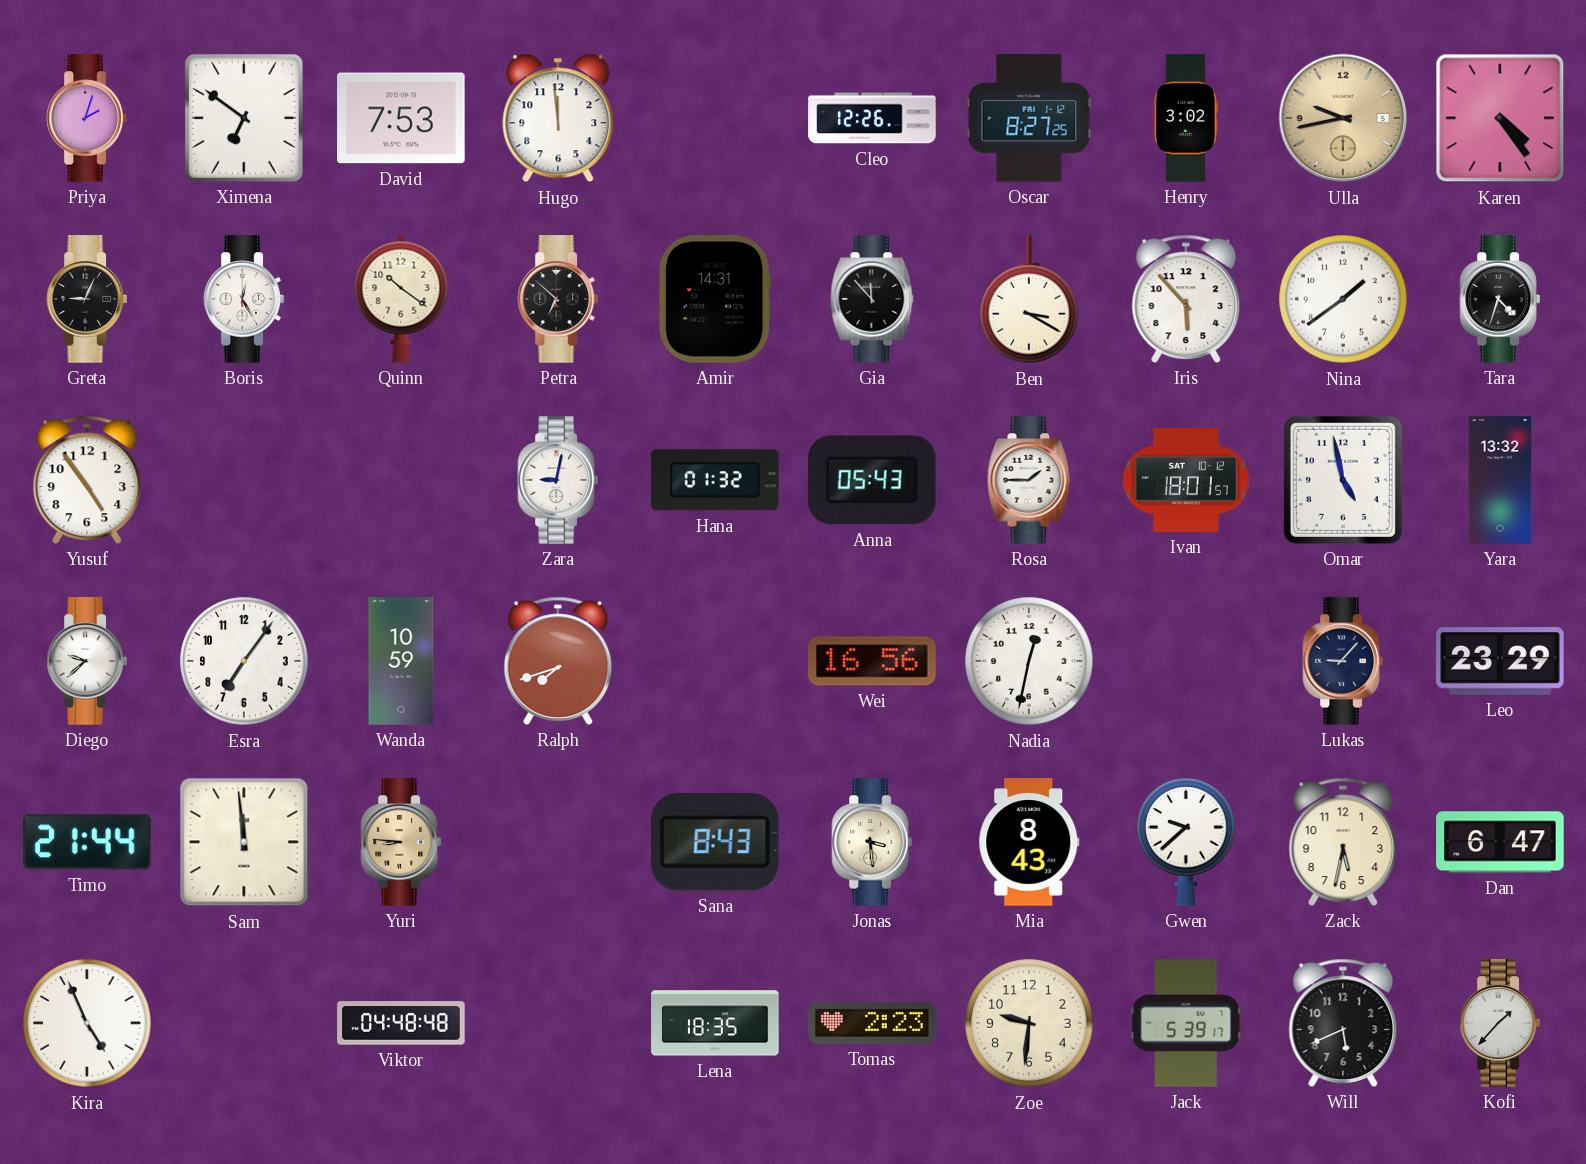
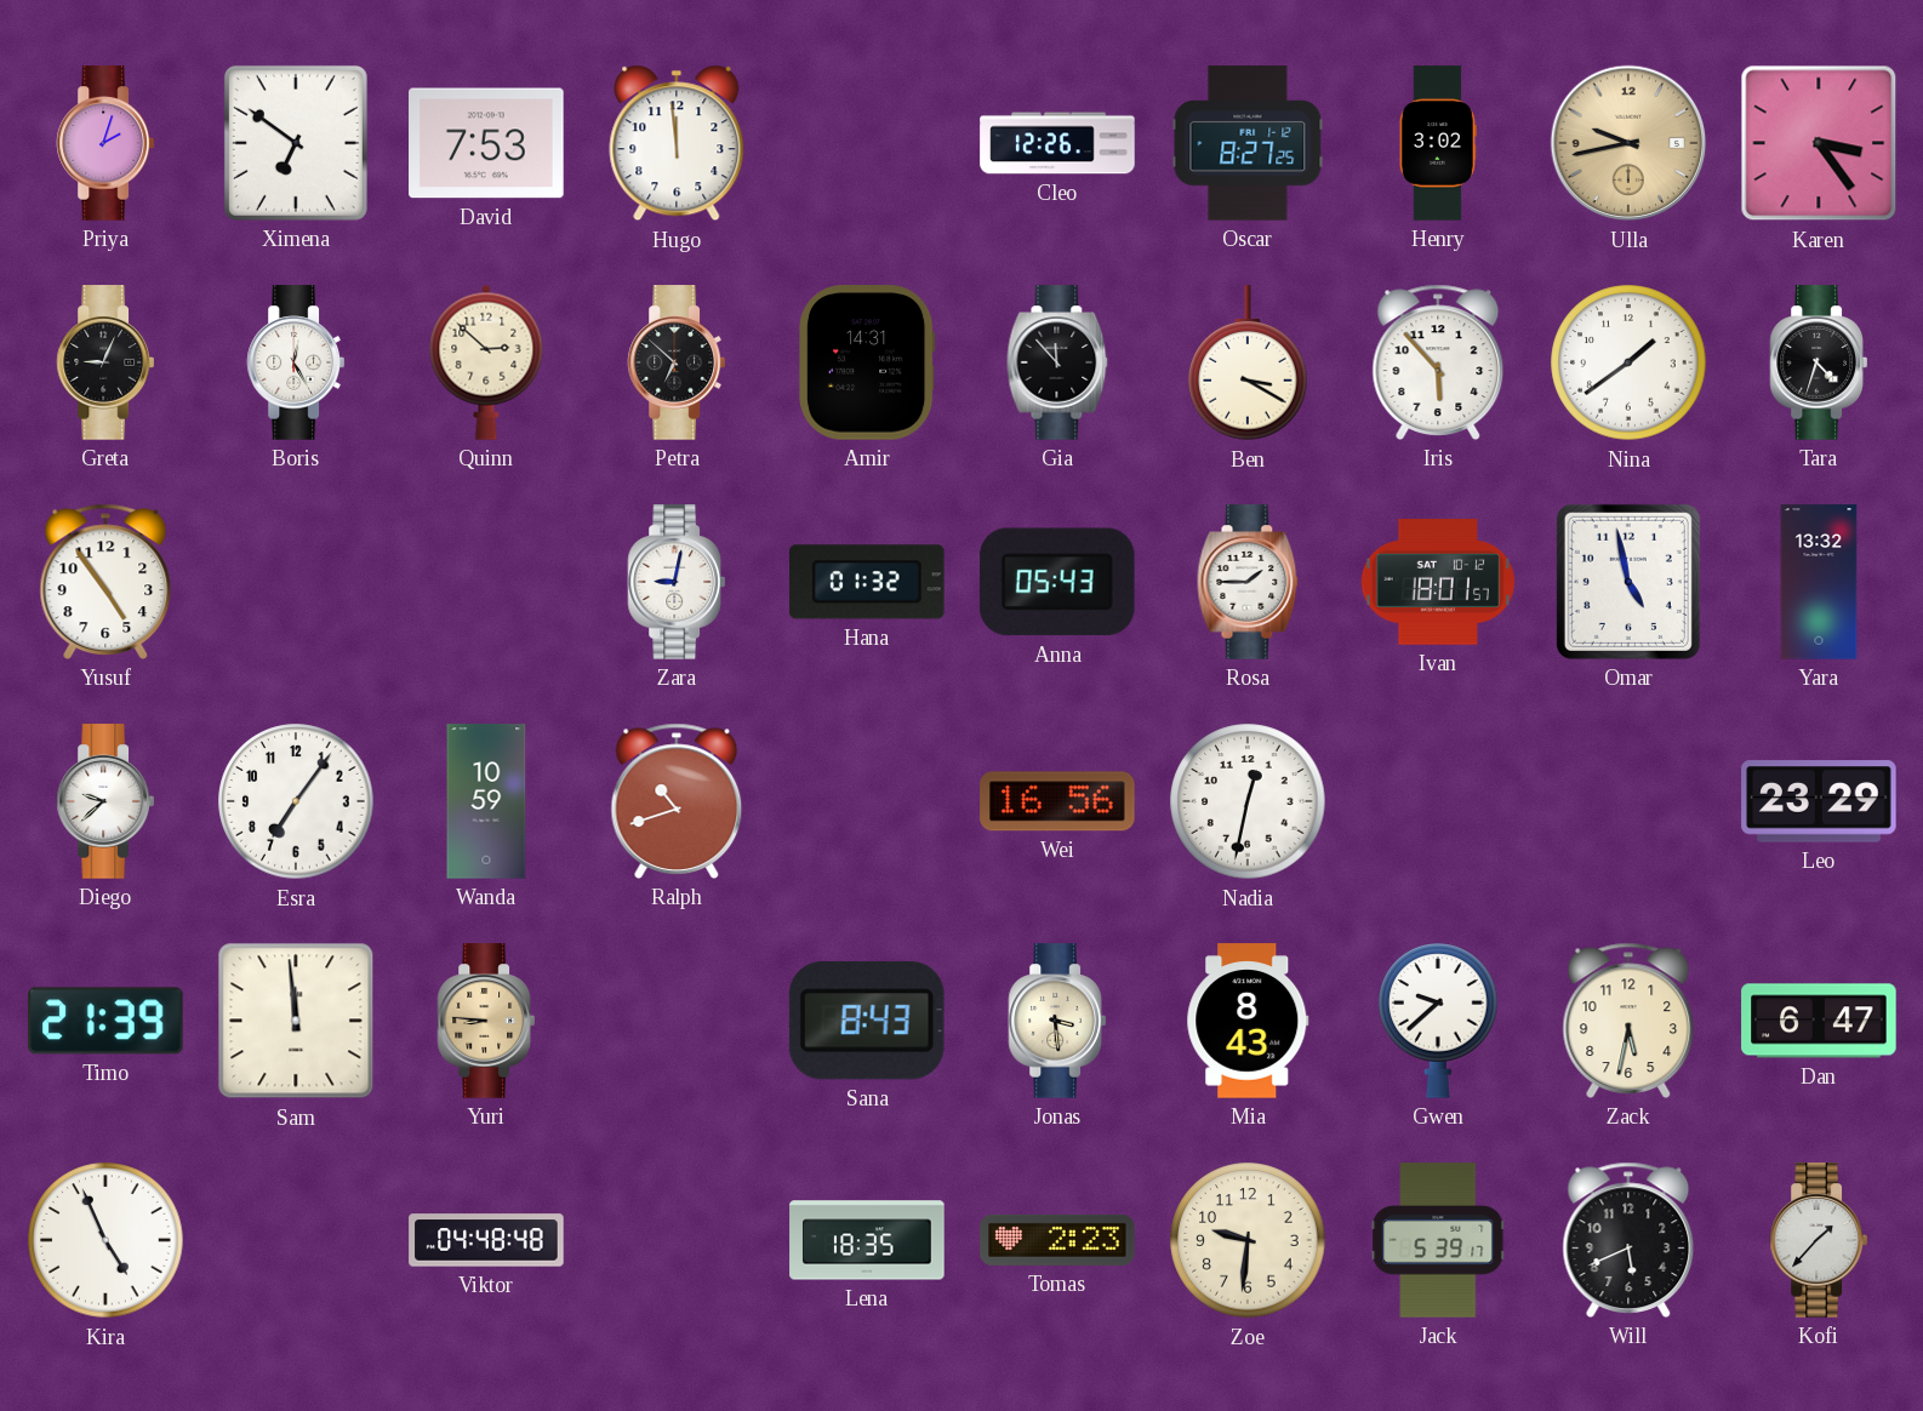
Karen: 4:24 -> 3:24
Quinn: 10:21 -> 2:52
Ralph: 7:42 -> 10:42
Lukas: 9:07 -> none
Timo: 21:44 -> 21:39
